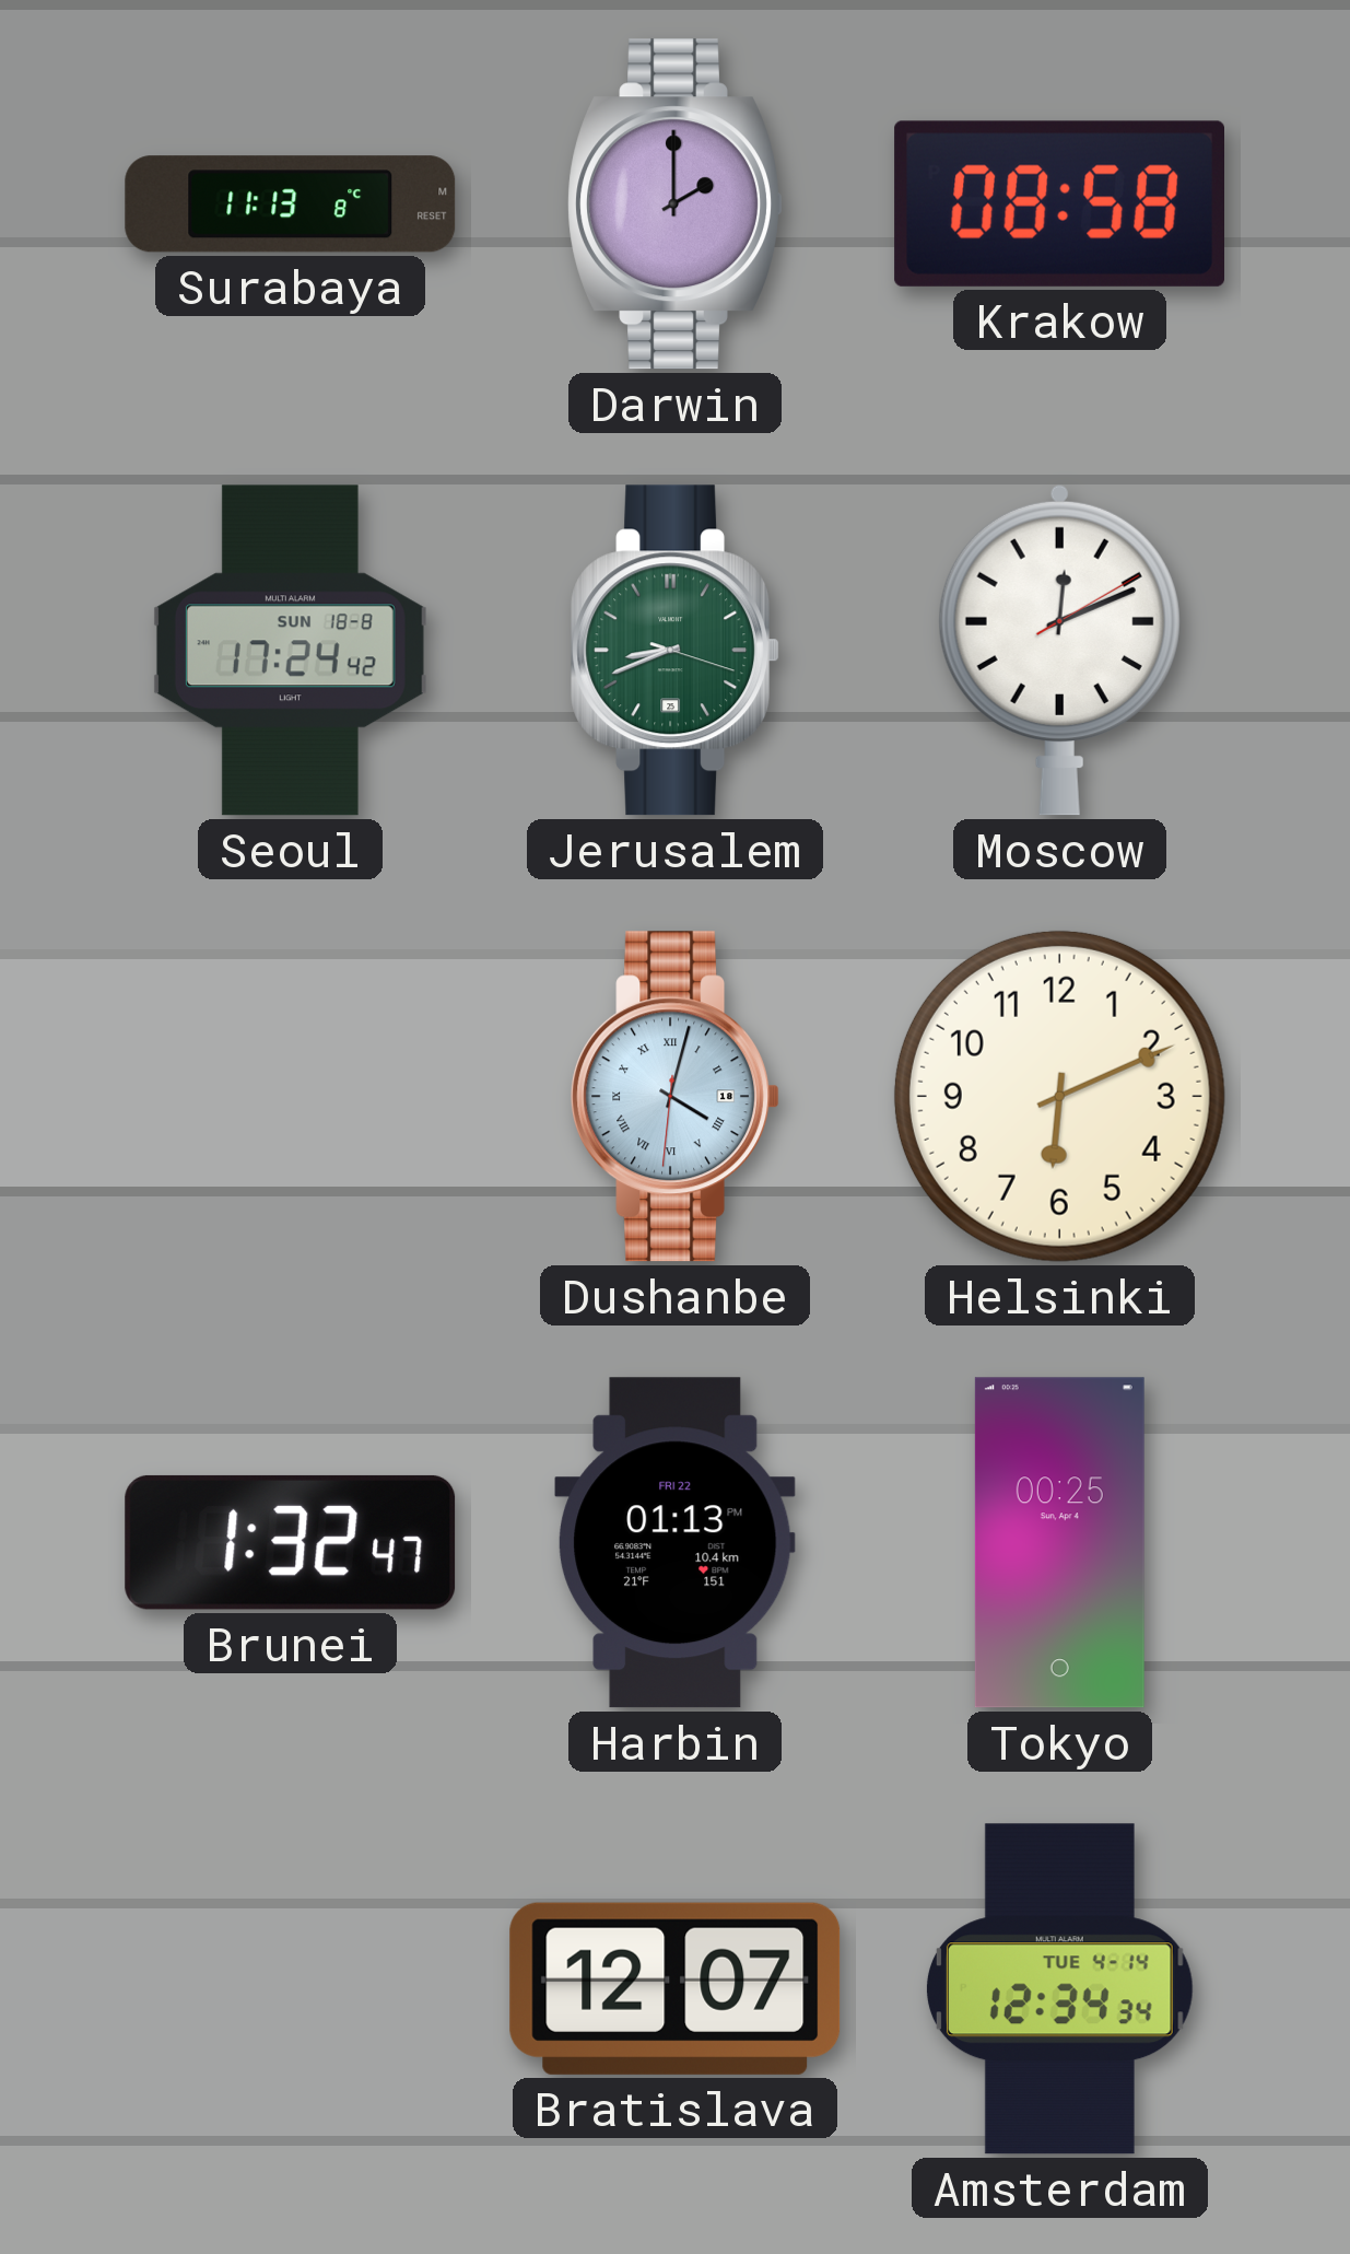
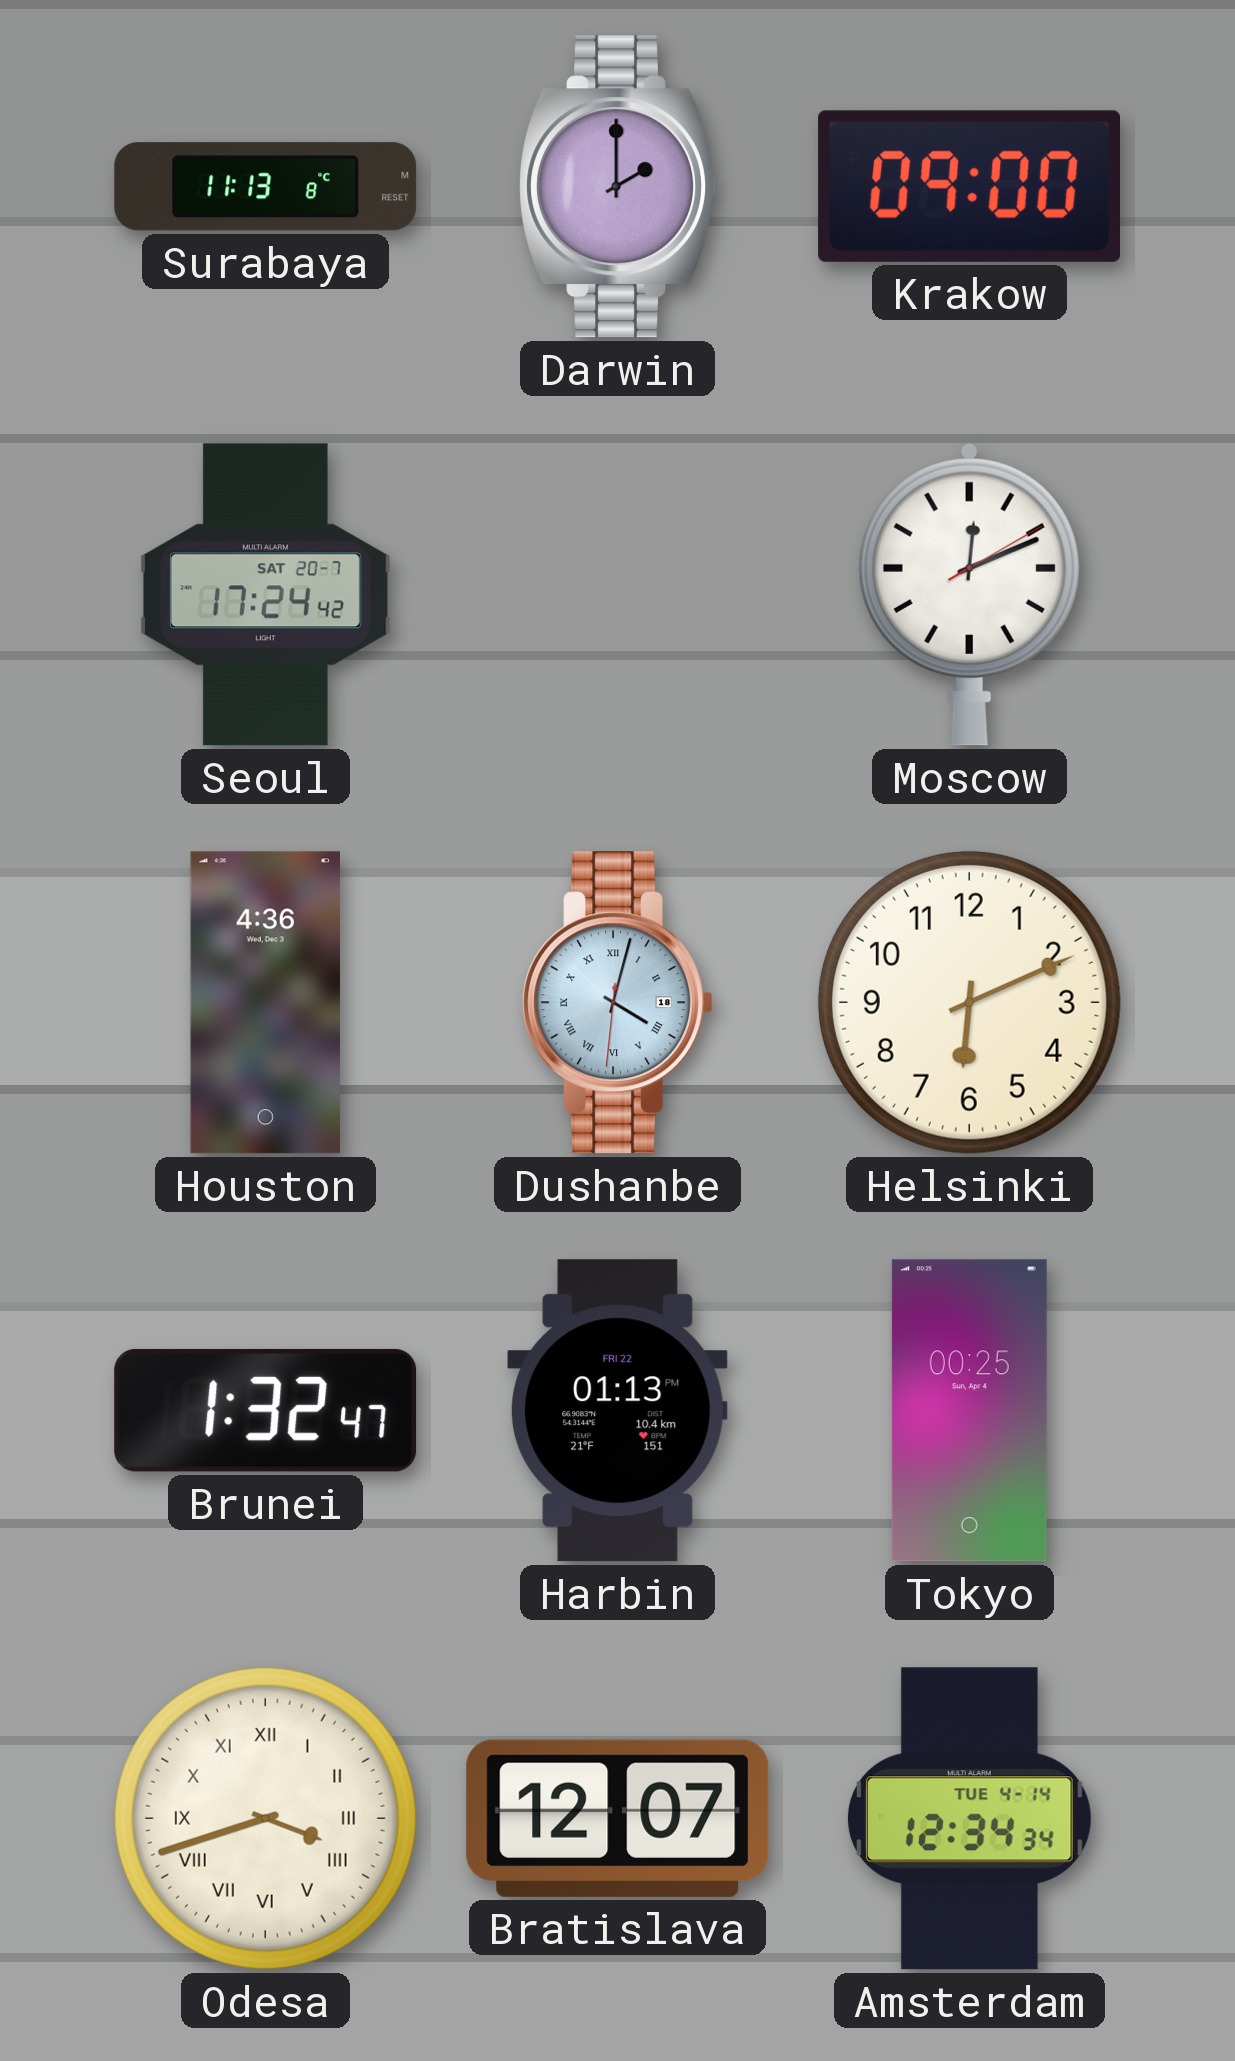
Krakow: 08:58 -> 09:00
Seoul date: SUN 18-8 -> SAT 20-7
Jerusalem: 8:41 -> none
Houston: none -> 4:36
Odesa: none -> 3:42
